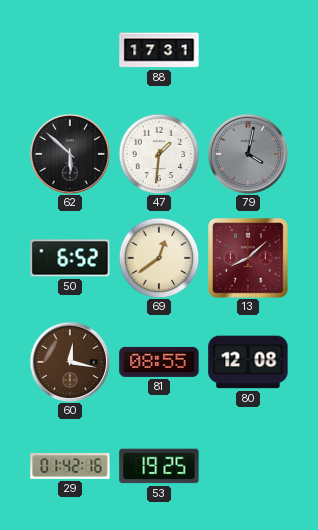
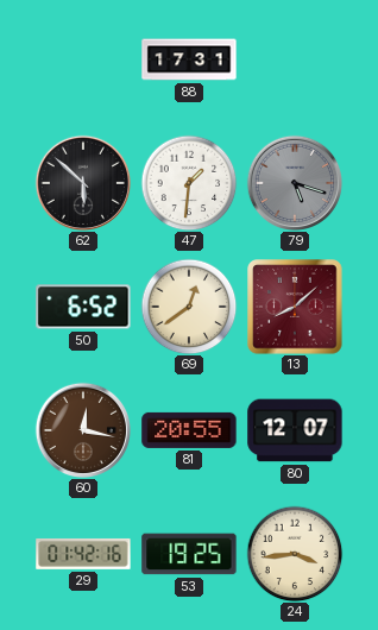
79: 4:02 -> 5:18
81: 08:55 -> 20:55
80: 12:08 -> 12:07
24: none -> 3:44
